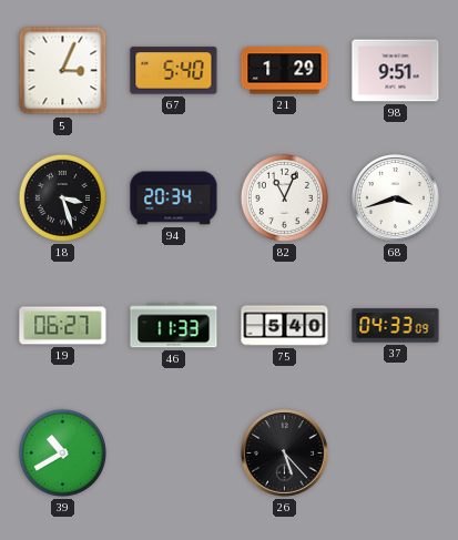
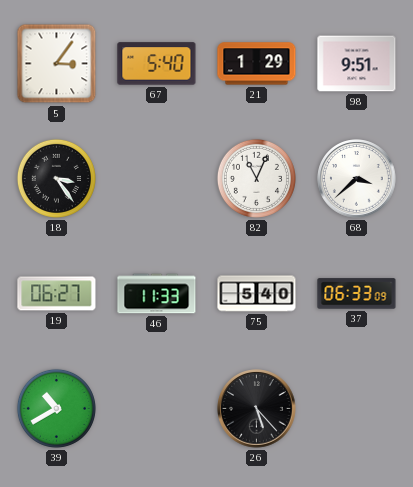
5: 3:04 -> 3:06
18: 3:27 -> 3:24
94: 20:34 -> none
68: 3:42 -> 3:38
37: 04:33 -> 06:33
